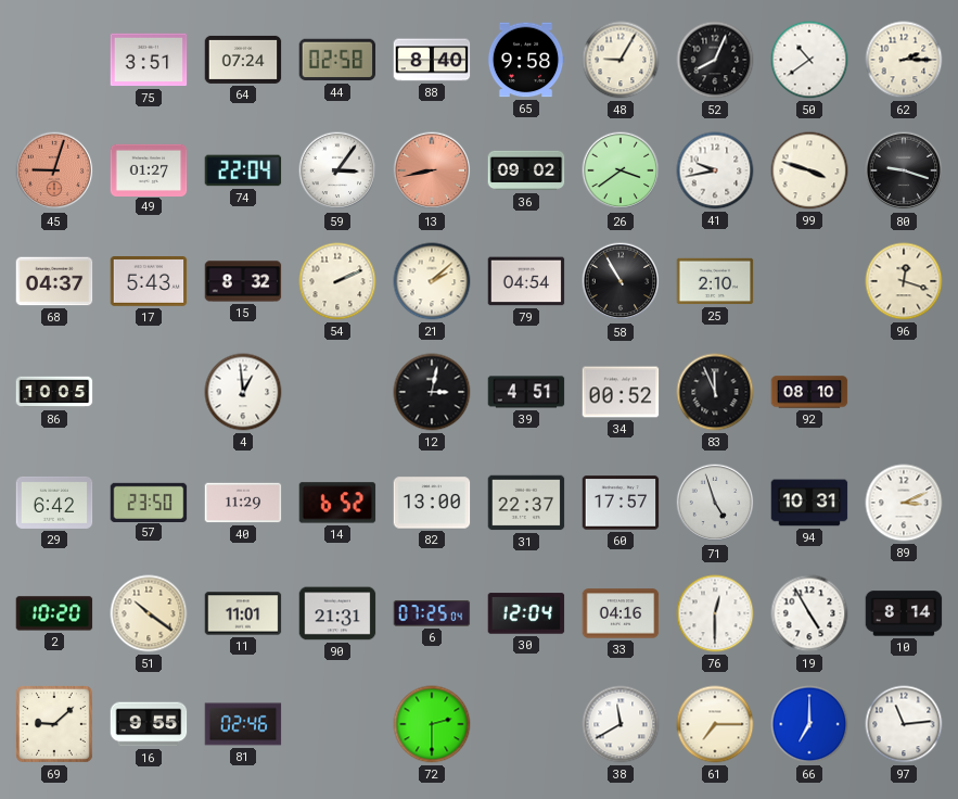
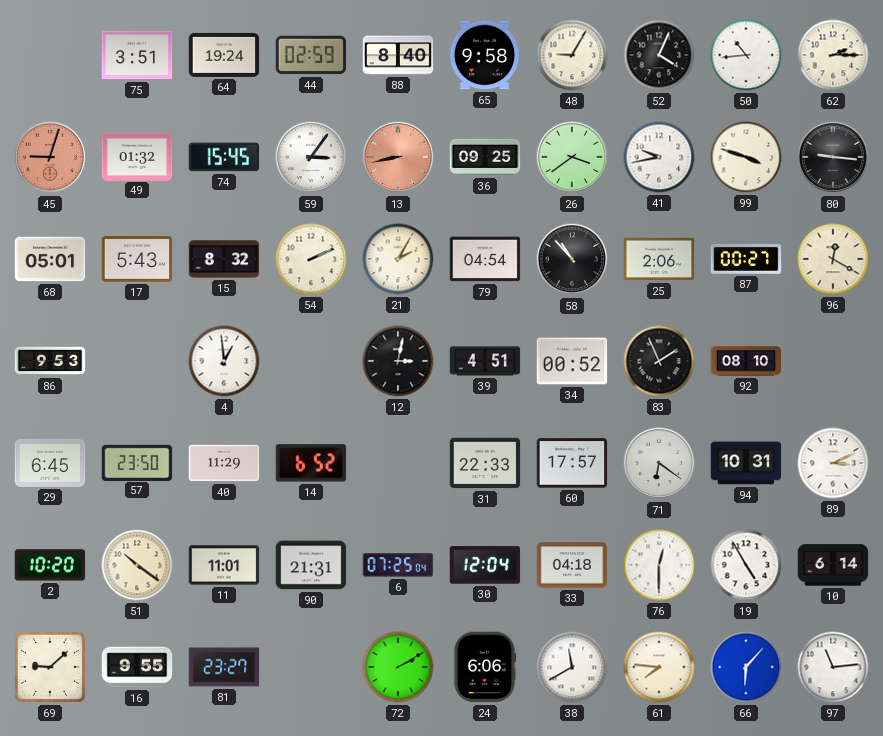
64: 07:24 -> 19:24
44: 02:58 -> 02:59
52: 8:04 -> 4:04
50: 10:39 -> 10:44
49: 01:27 -> 01:32
74: 22:04 -> 15:45
36: 09:02 -> 09:25
80: 9:18 -> 9:16
68: 04:37 -> 05:01
21: 2:08 -> 2:05
58: 10:55 -> 10:53
25: 2:10 -> 2:06
87: none -> 00:27
96: 12:18 -> 12:20
86: 10:05 -> 9:53
83: 11:56 -> 1:56
29: 6:42 -> 6:45
82: 13:00 -> none
31: 22:37 -> 22:33
71: 4:57 -> 6:21
33: 04:16 -> 04:18
10: 8:14 -> 6:14
81: 02:46 -> 23:27
72: 2:30 -> 2:10
24: none -> 6:06
61: 7:15 -> 7:46
66: 7:00 -> 6:07
